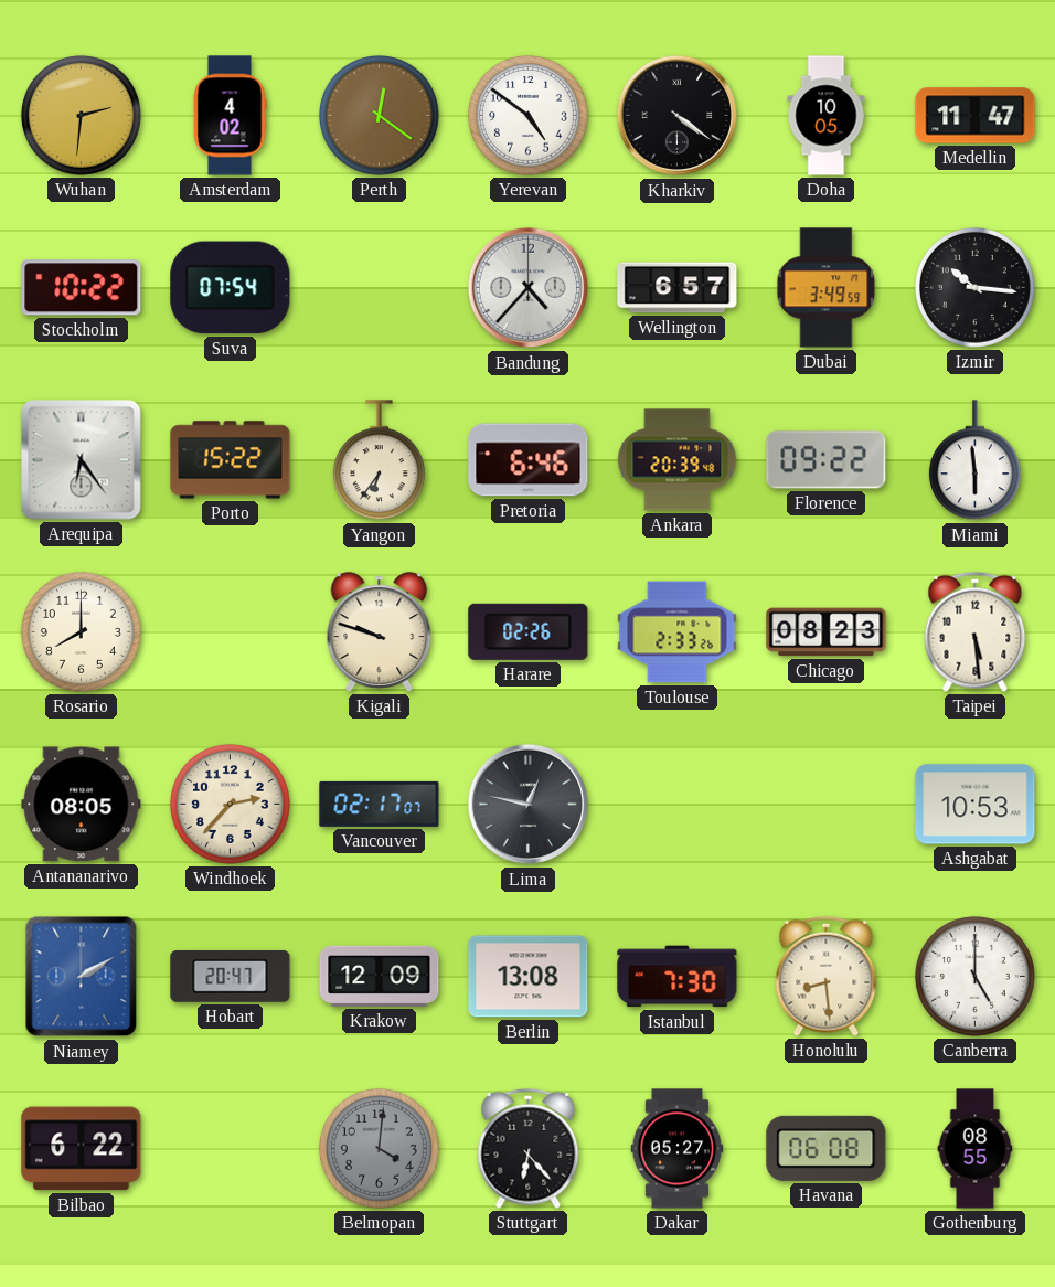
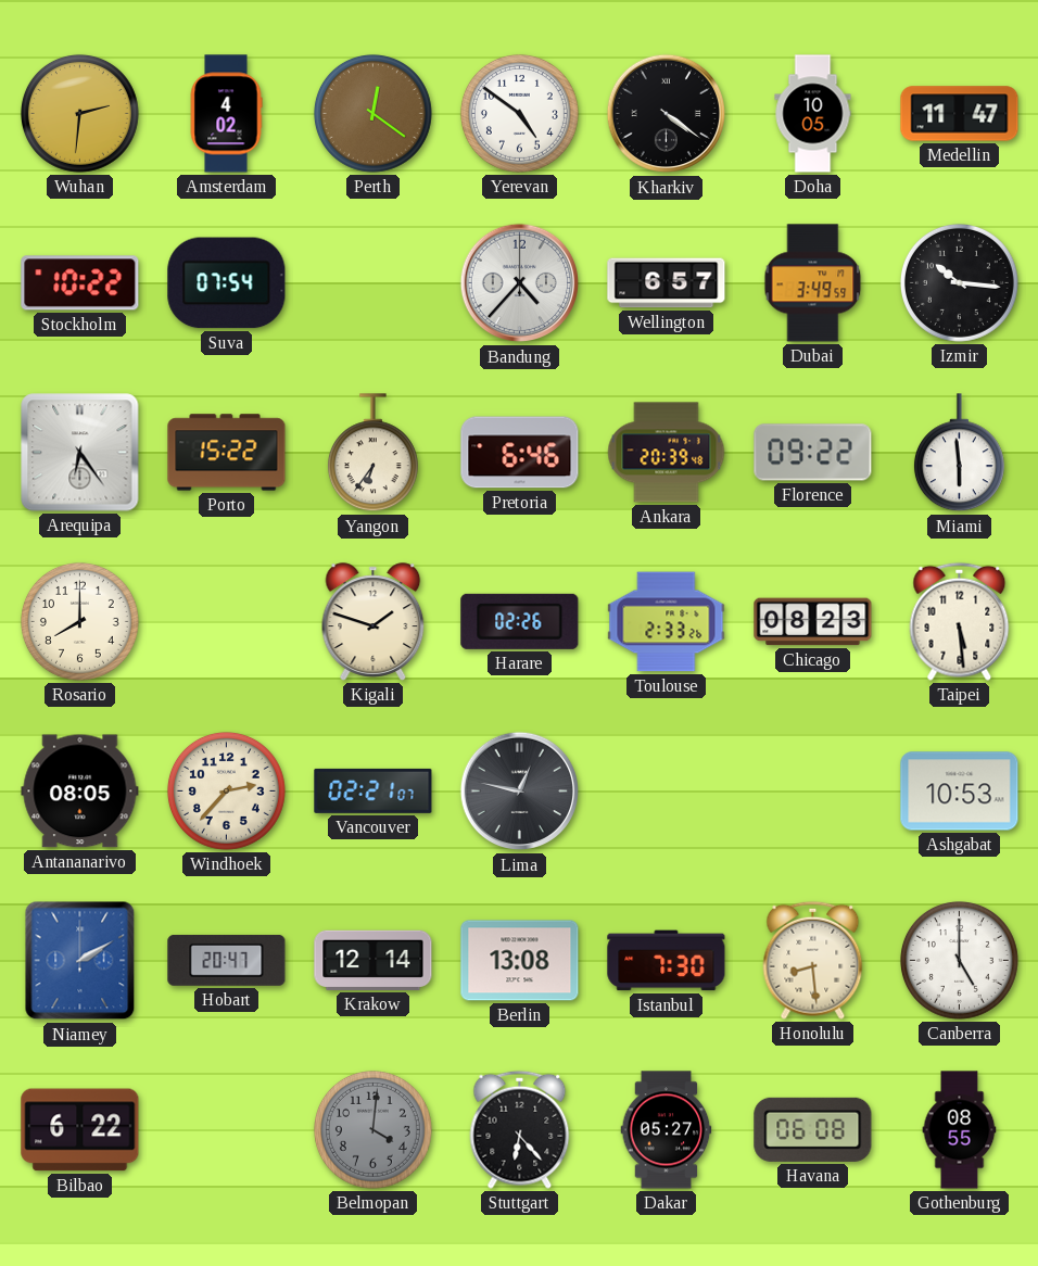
Kigali: 9:48 -> 1:48
Vancouver: 02:17 -> 02:21
Krakow: 12:09 -> 12:14
